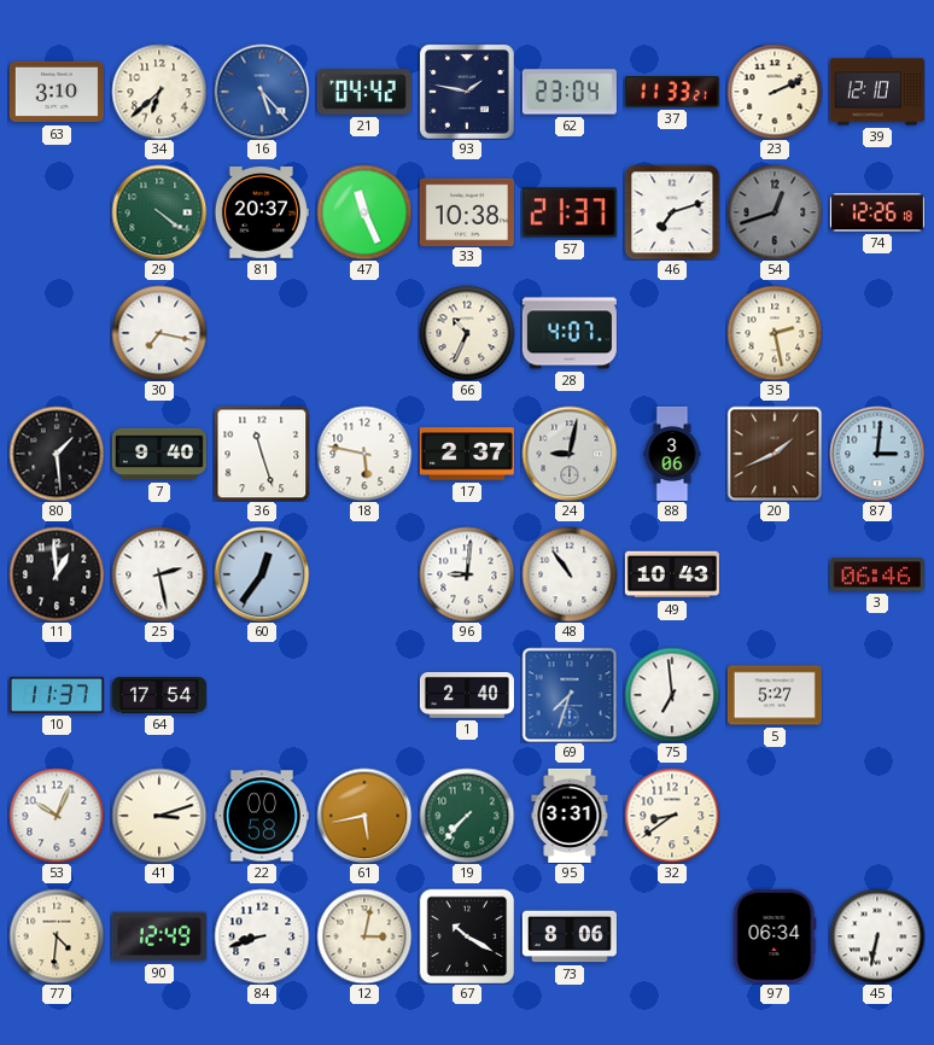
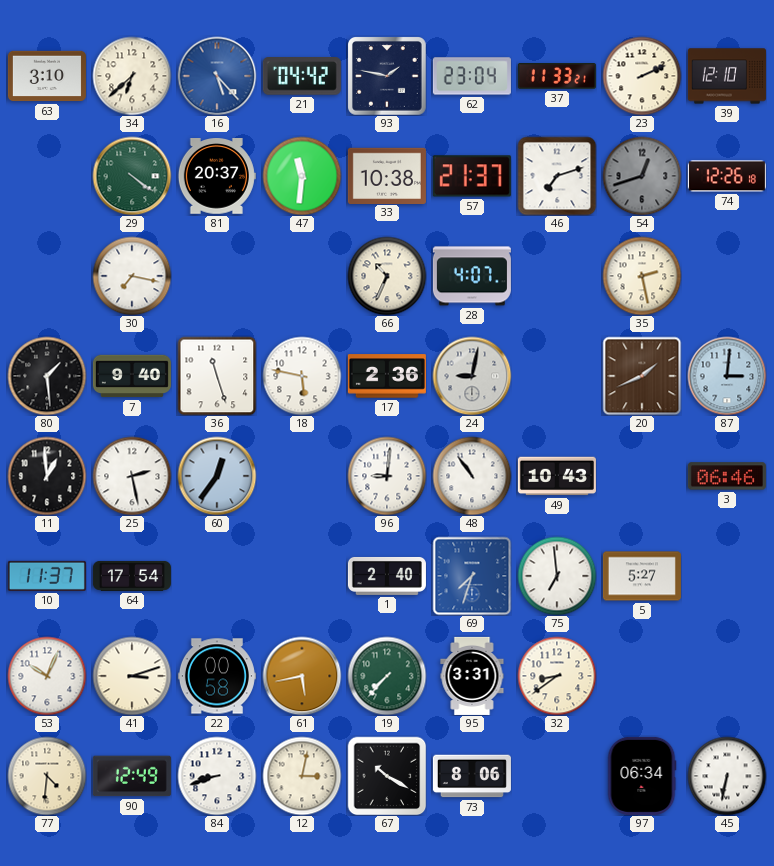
47: 11:26 -> 11:31
17: 2:37 -> 2:36
88: 3:06 -> none
